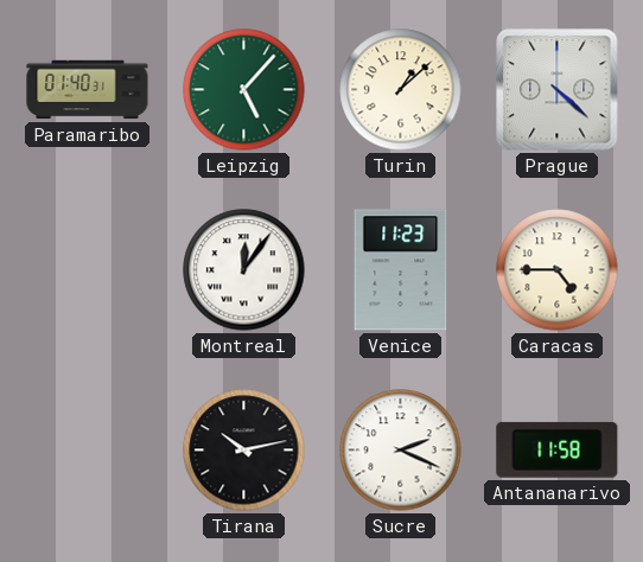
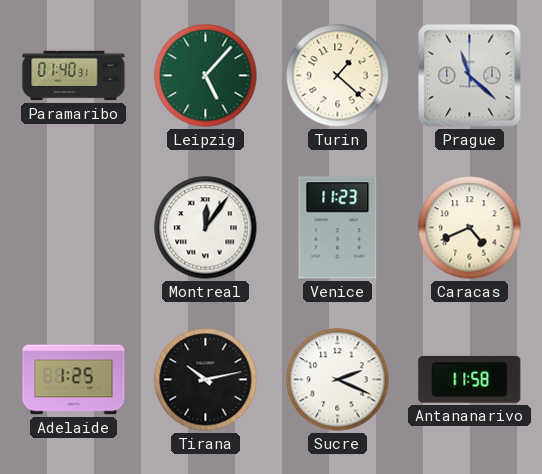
Turin: 1:08 -> 1:22
Prague: 4:22 -> 11:22
Caracas: 4:45 -> 4:41
Adelaide: none -> 1:25
